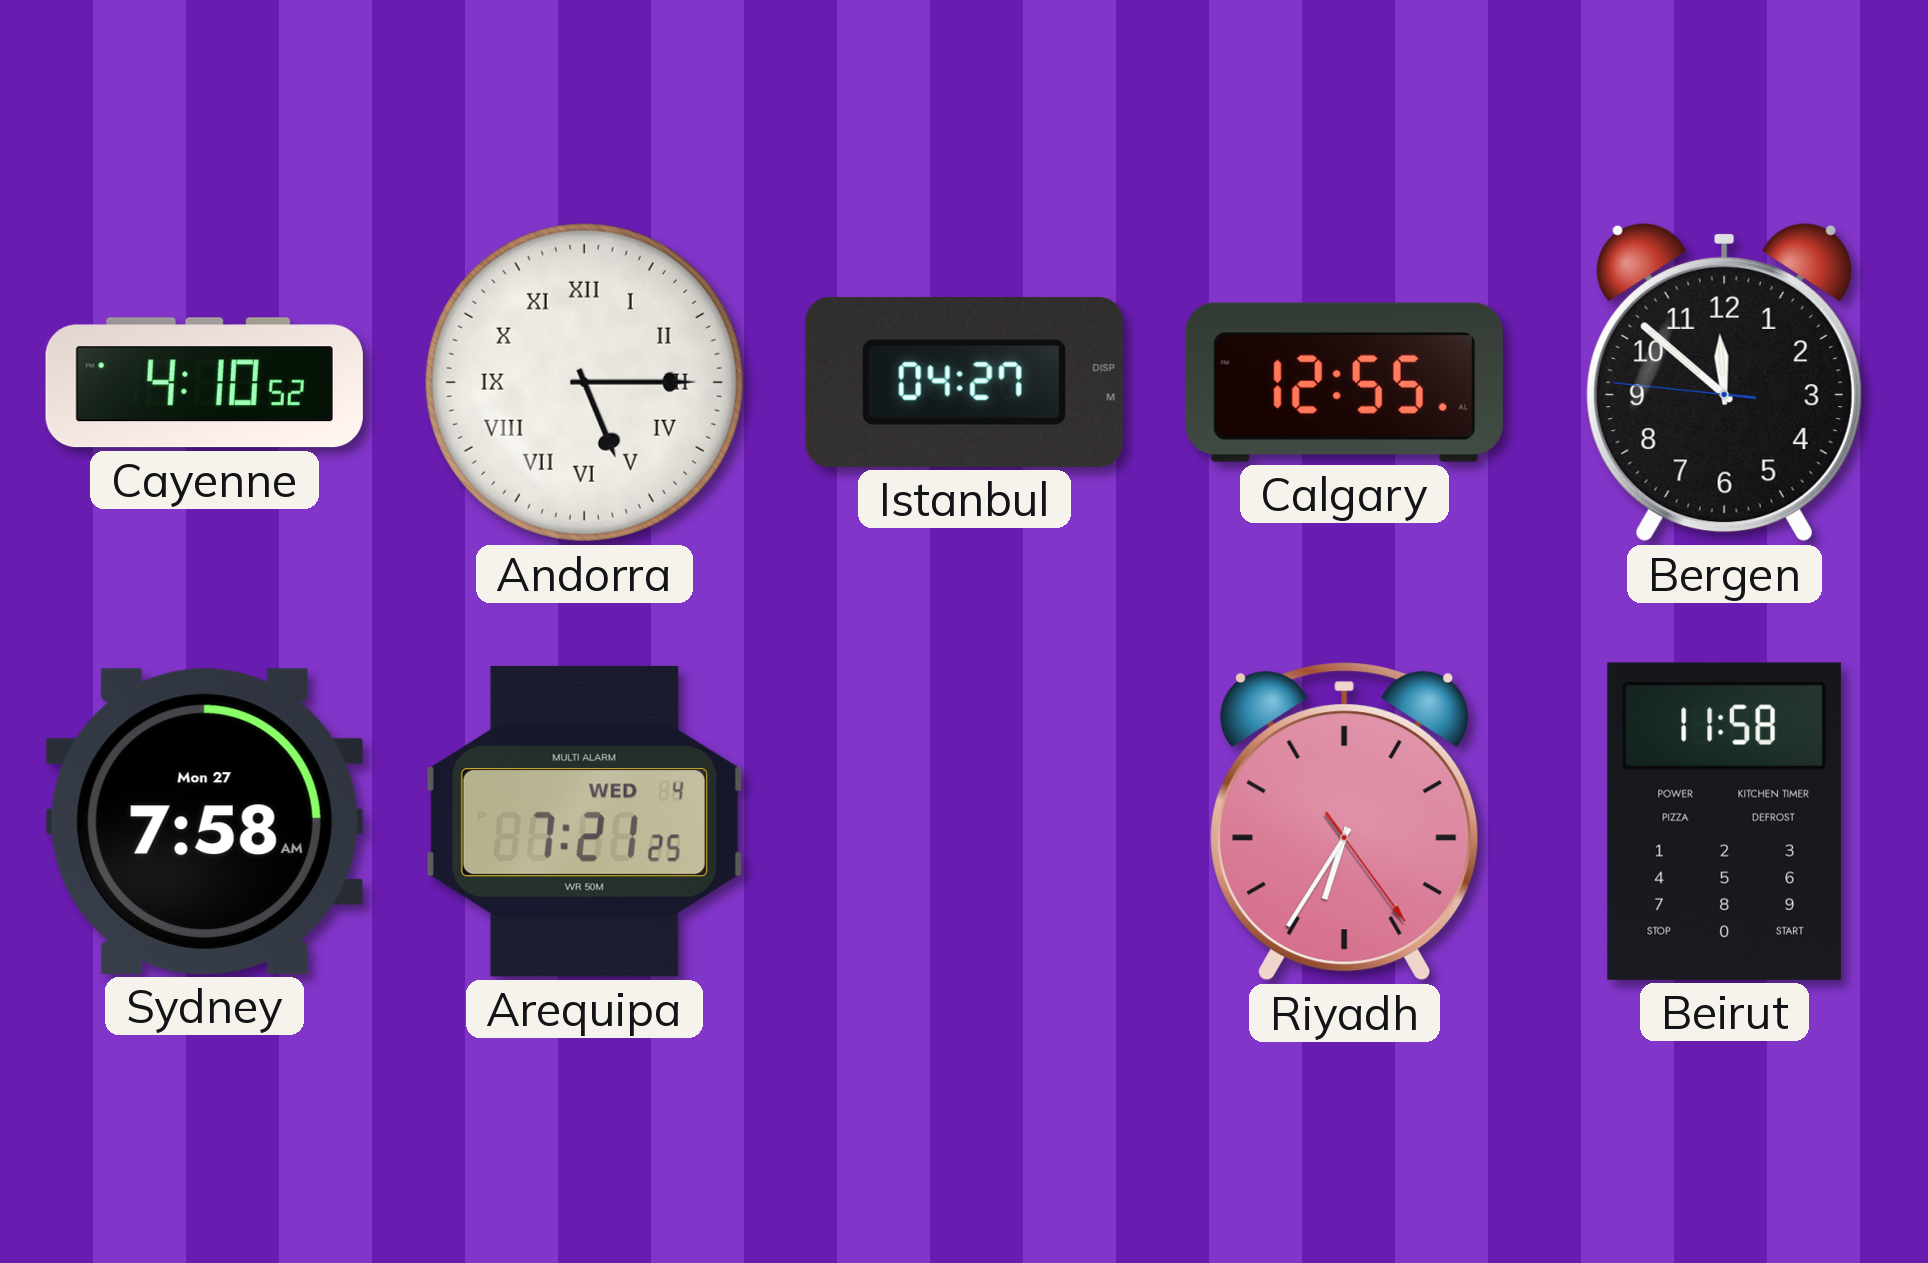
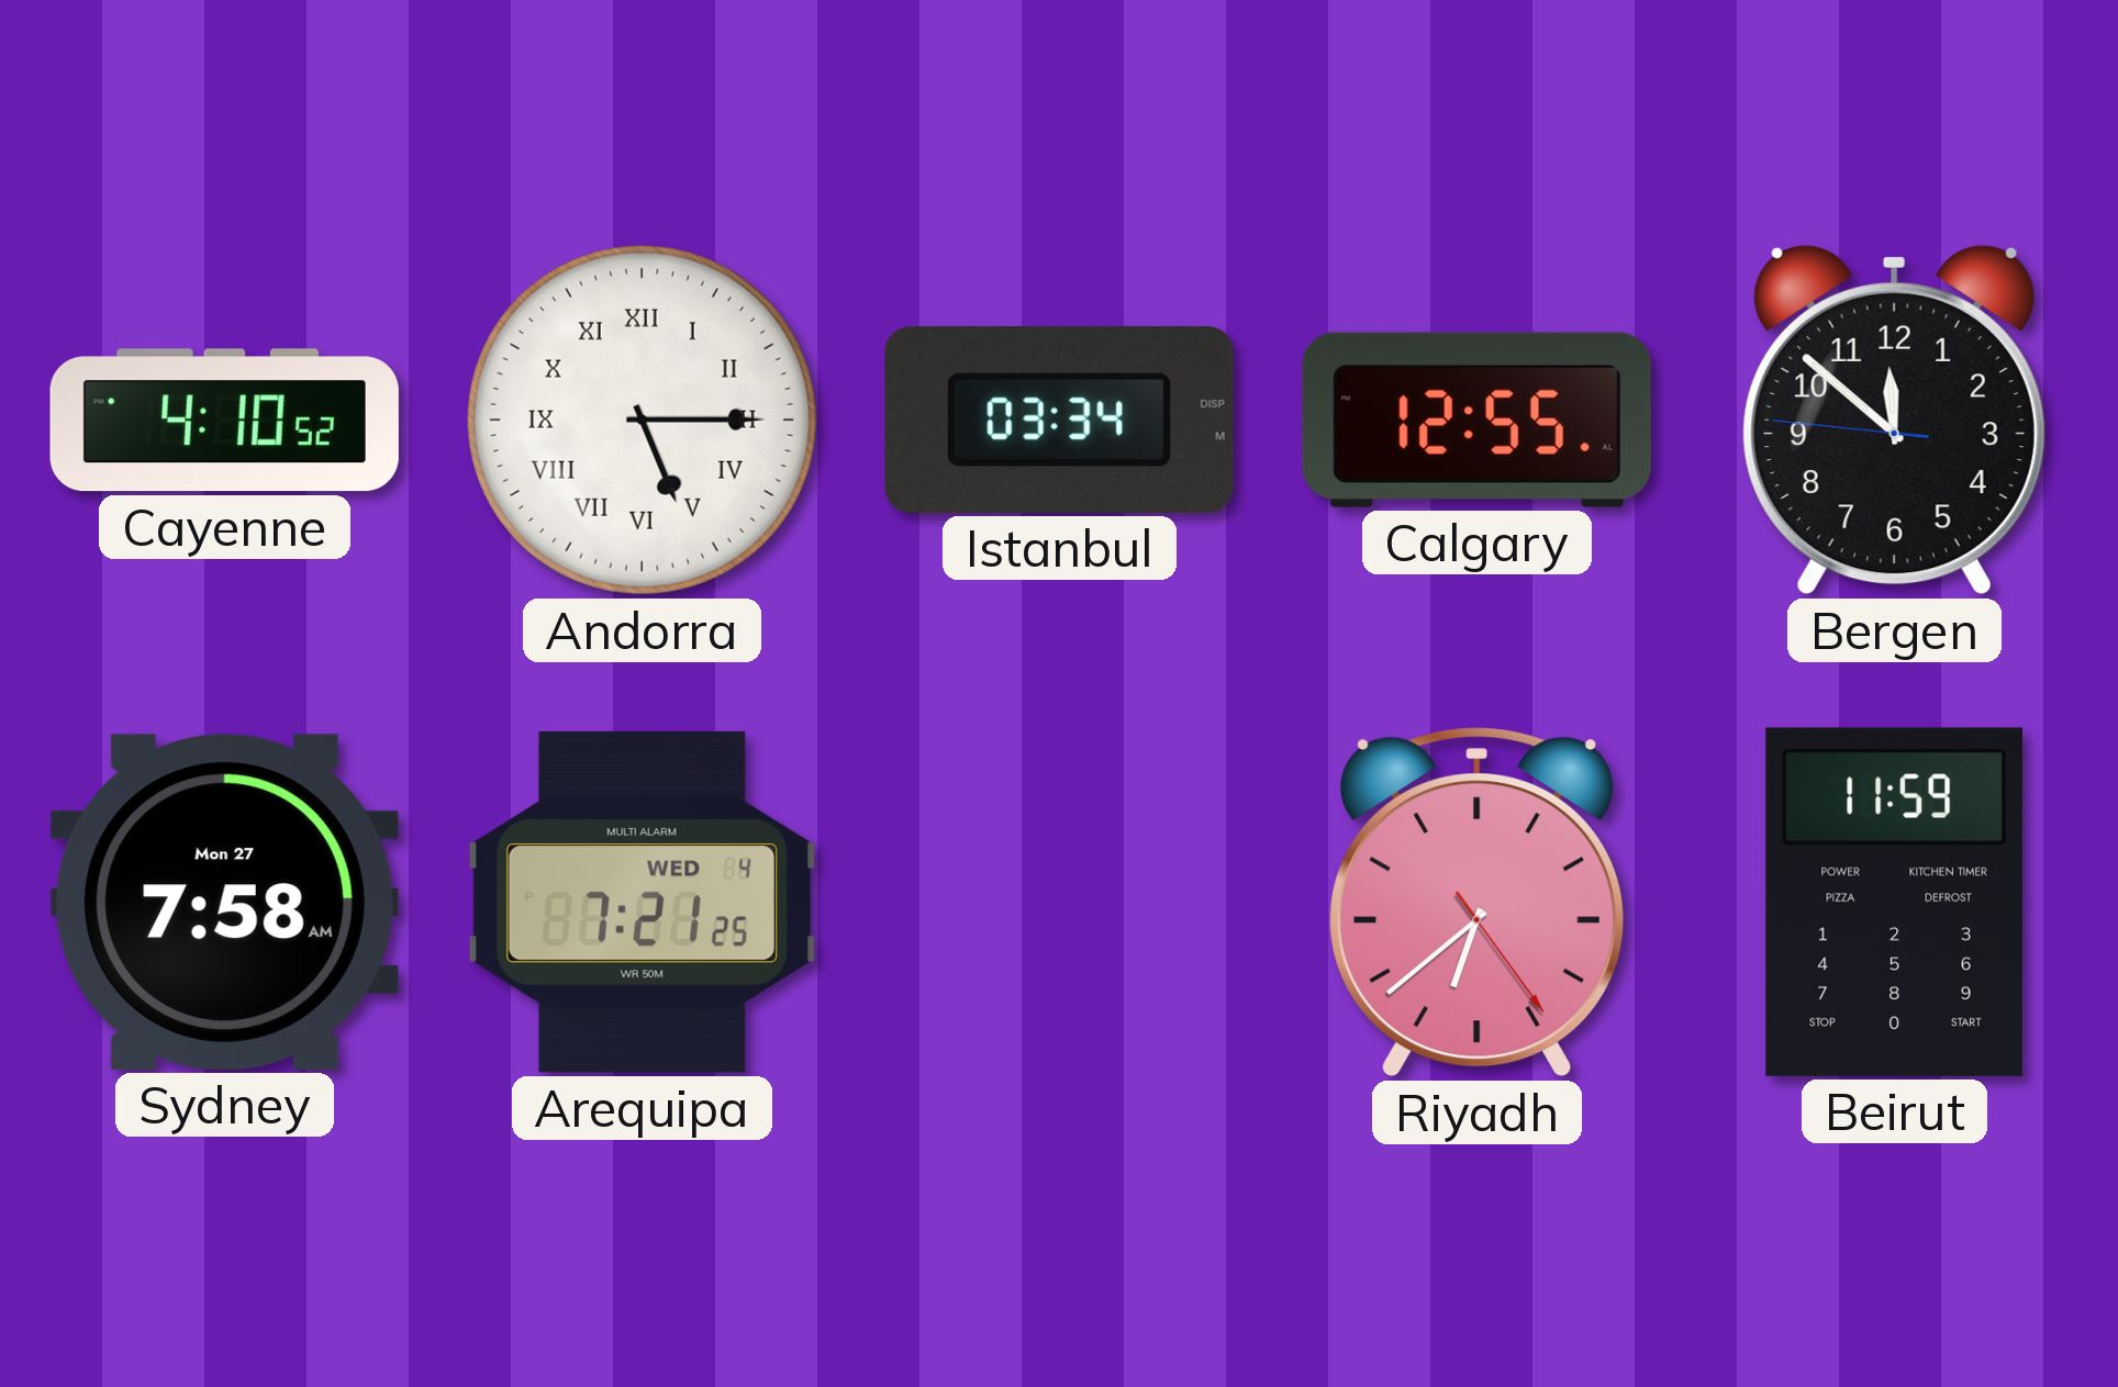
Istanbul: 04:27 -> 03:34
Riyadh: 6:35 -> 6:38
Beirut: 11:58 -> 11:59
